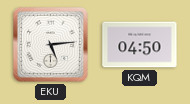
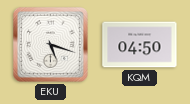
EKU: 5:14 -> 5:18
